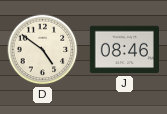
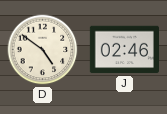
J: 08:46 -> 02:46
